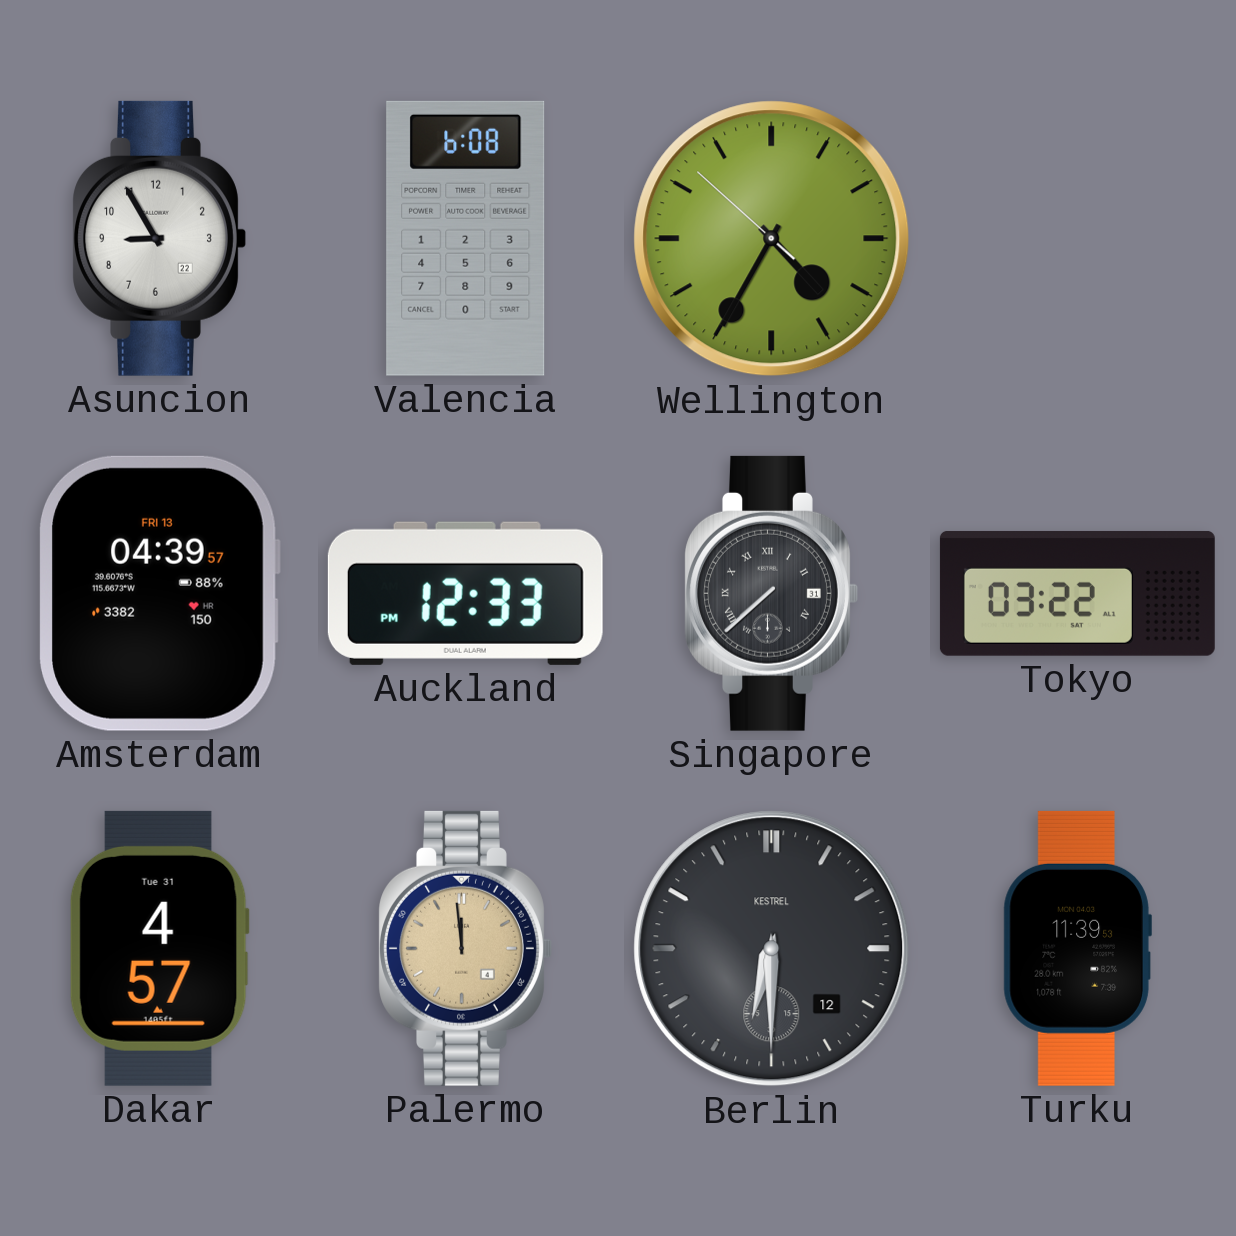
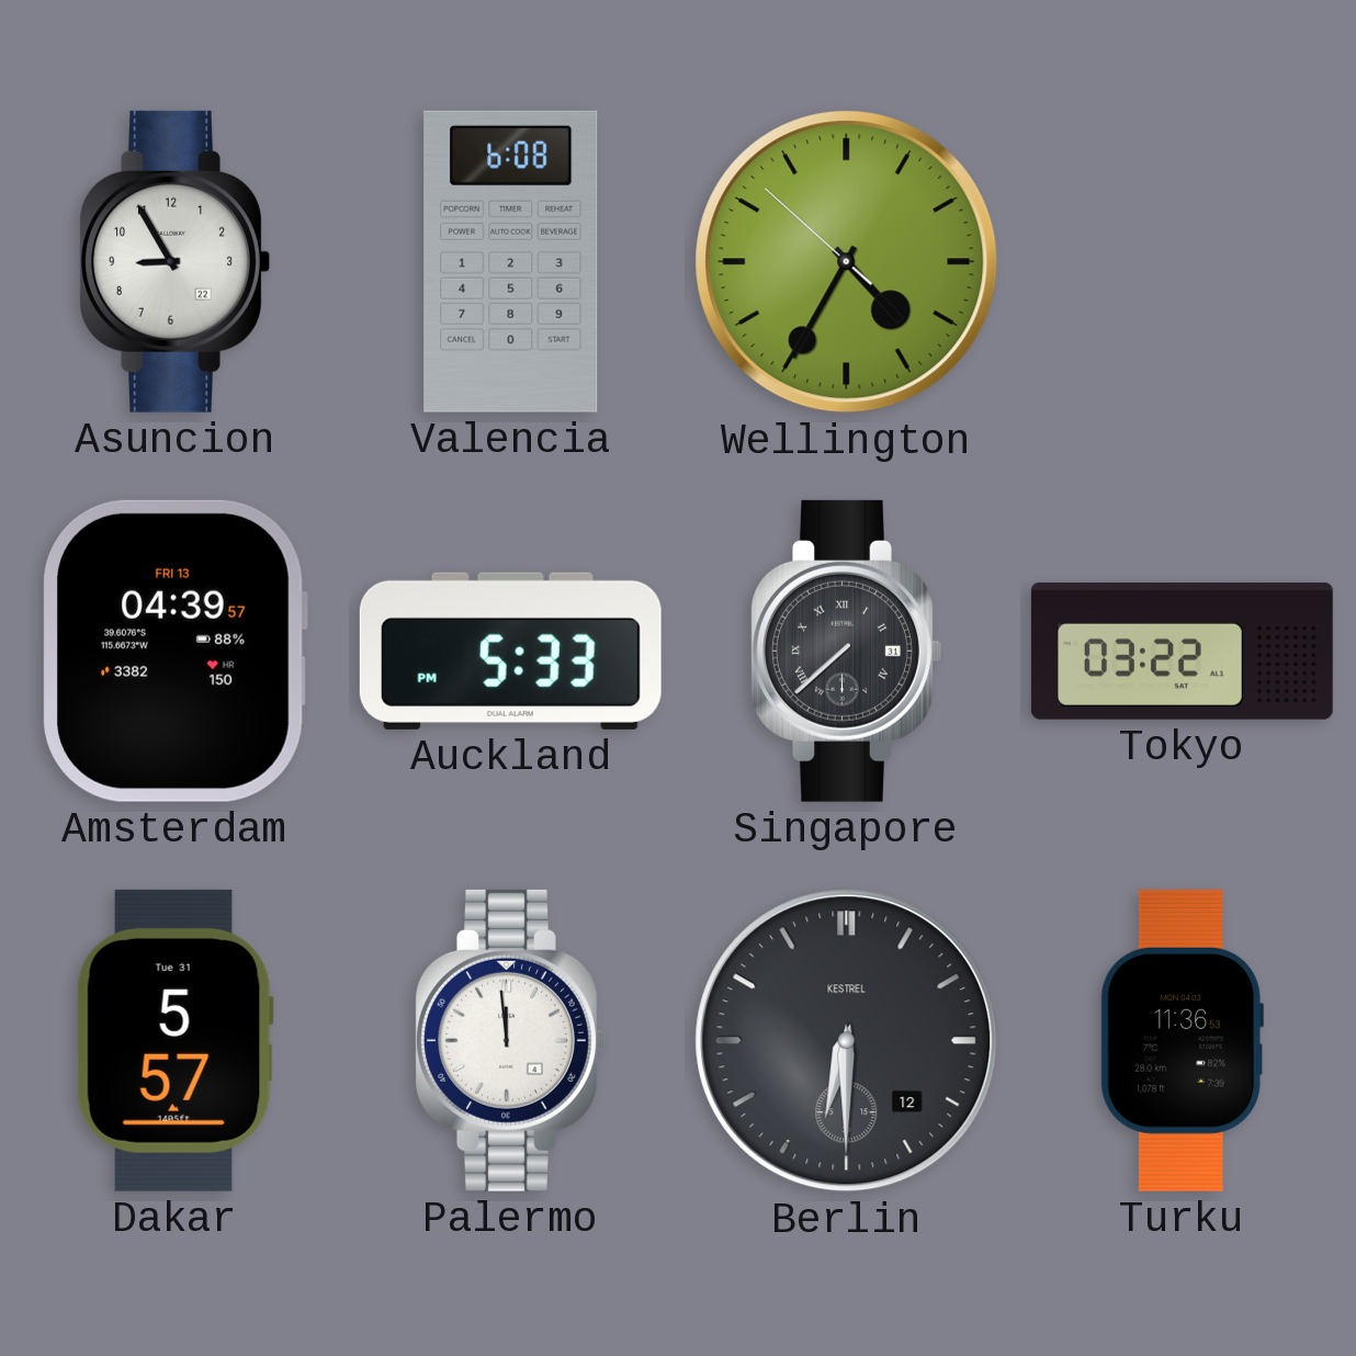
Auckland: 12:33 -> 5:33
Dakar: 4:57 -> 5:57
Palermo dial: champagne -> white
Turku: 11:39 -> 11:36
